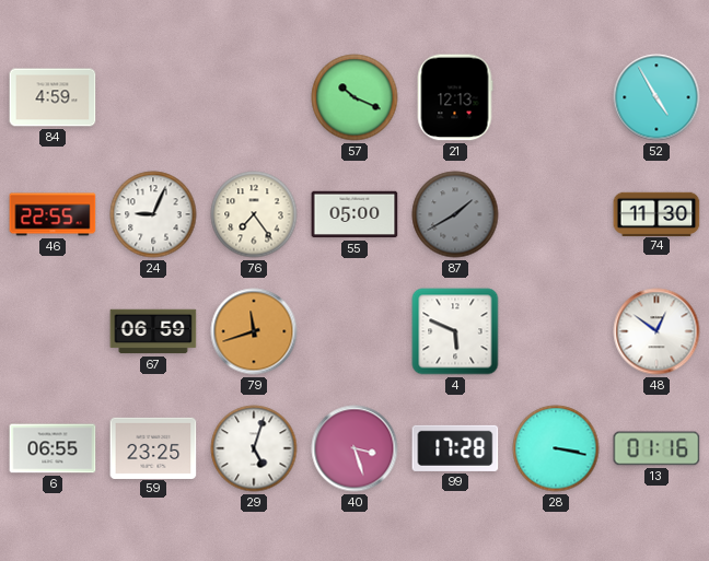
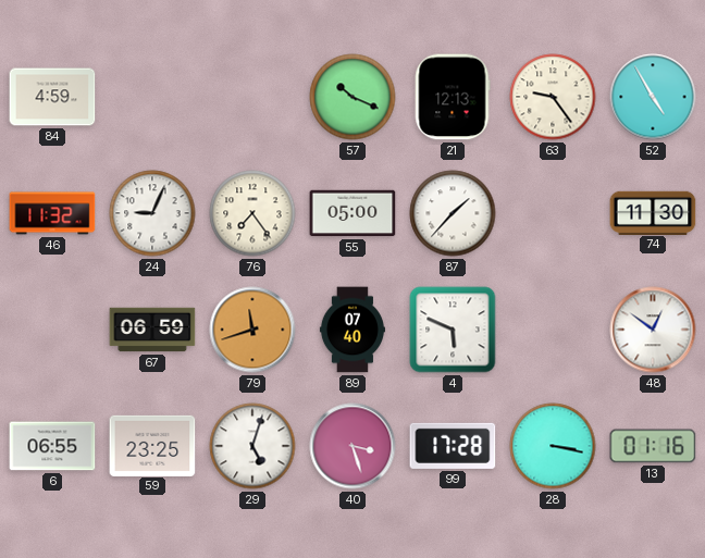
63: none -> 9:24
46: 22:55 -> 11:32
87: 1:40 -> 1:37
87 dial: grey -> white
89: none -> 07:40
